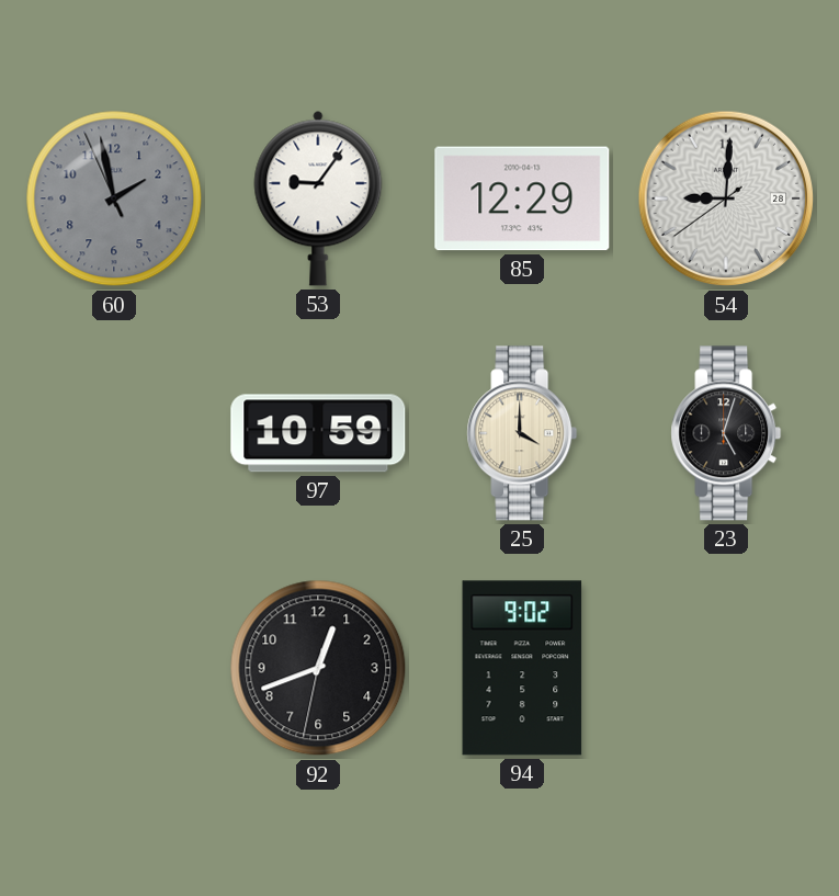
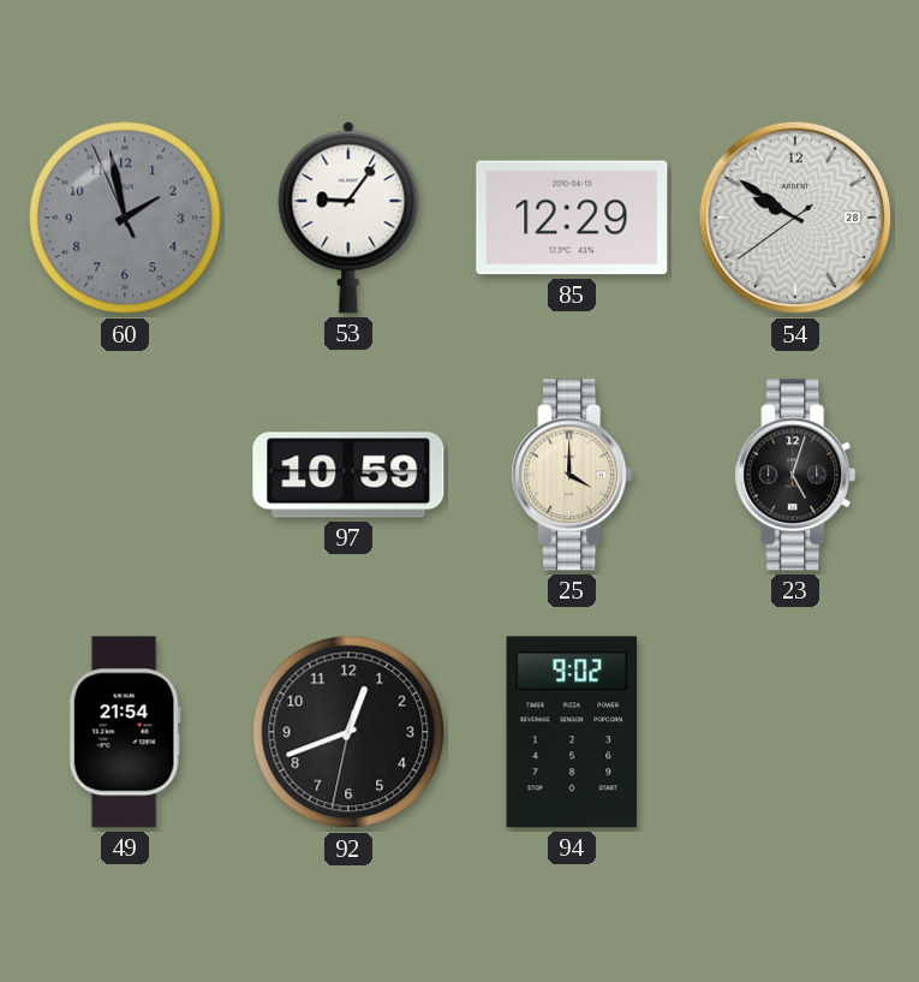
54: 9:00 -> 9:50
49: none -> 21:54
